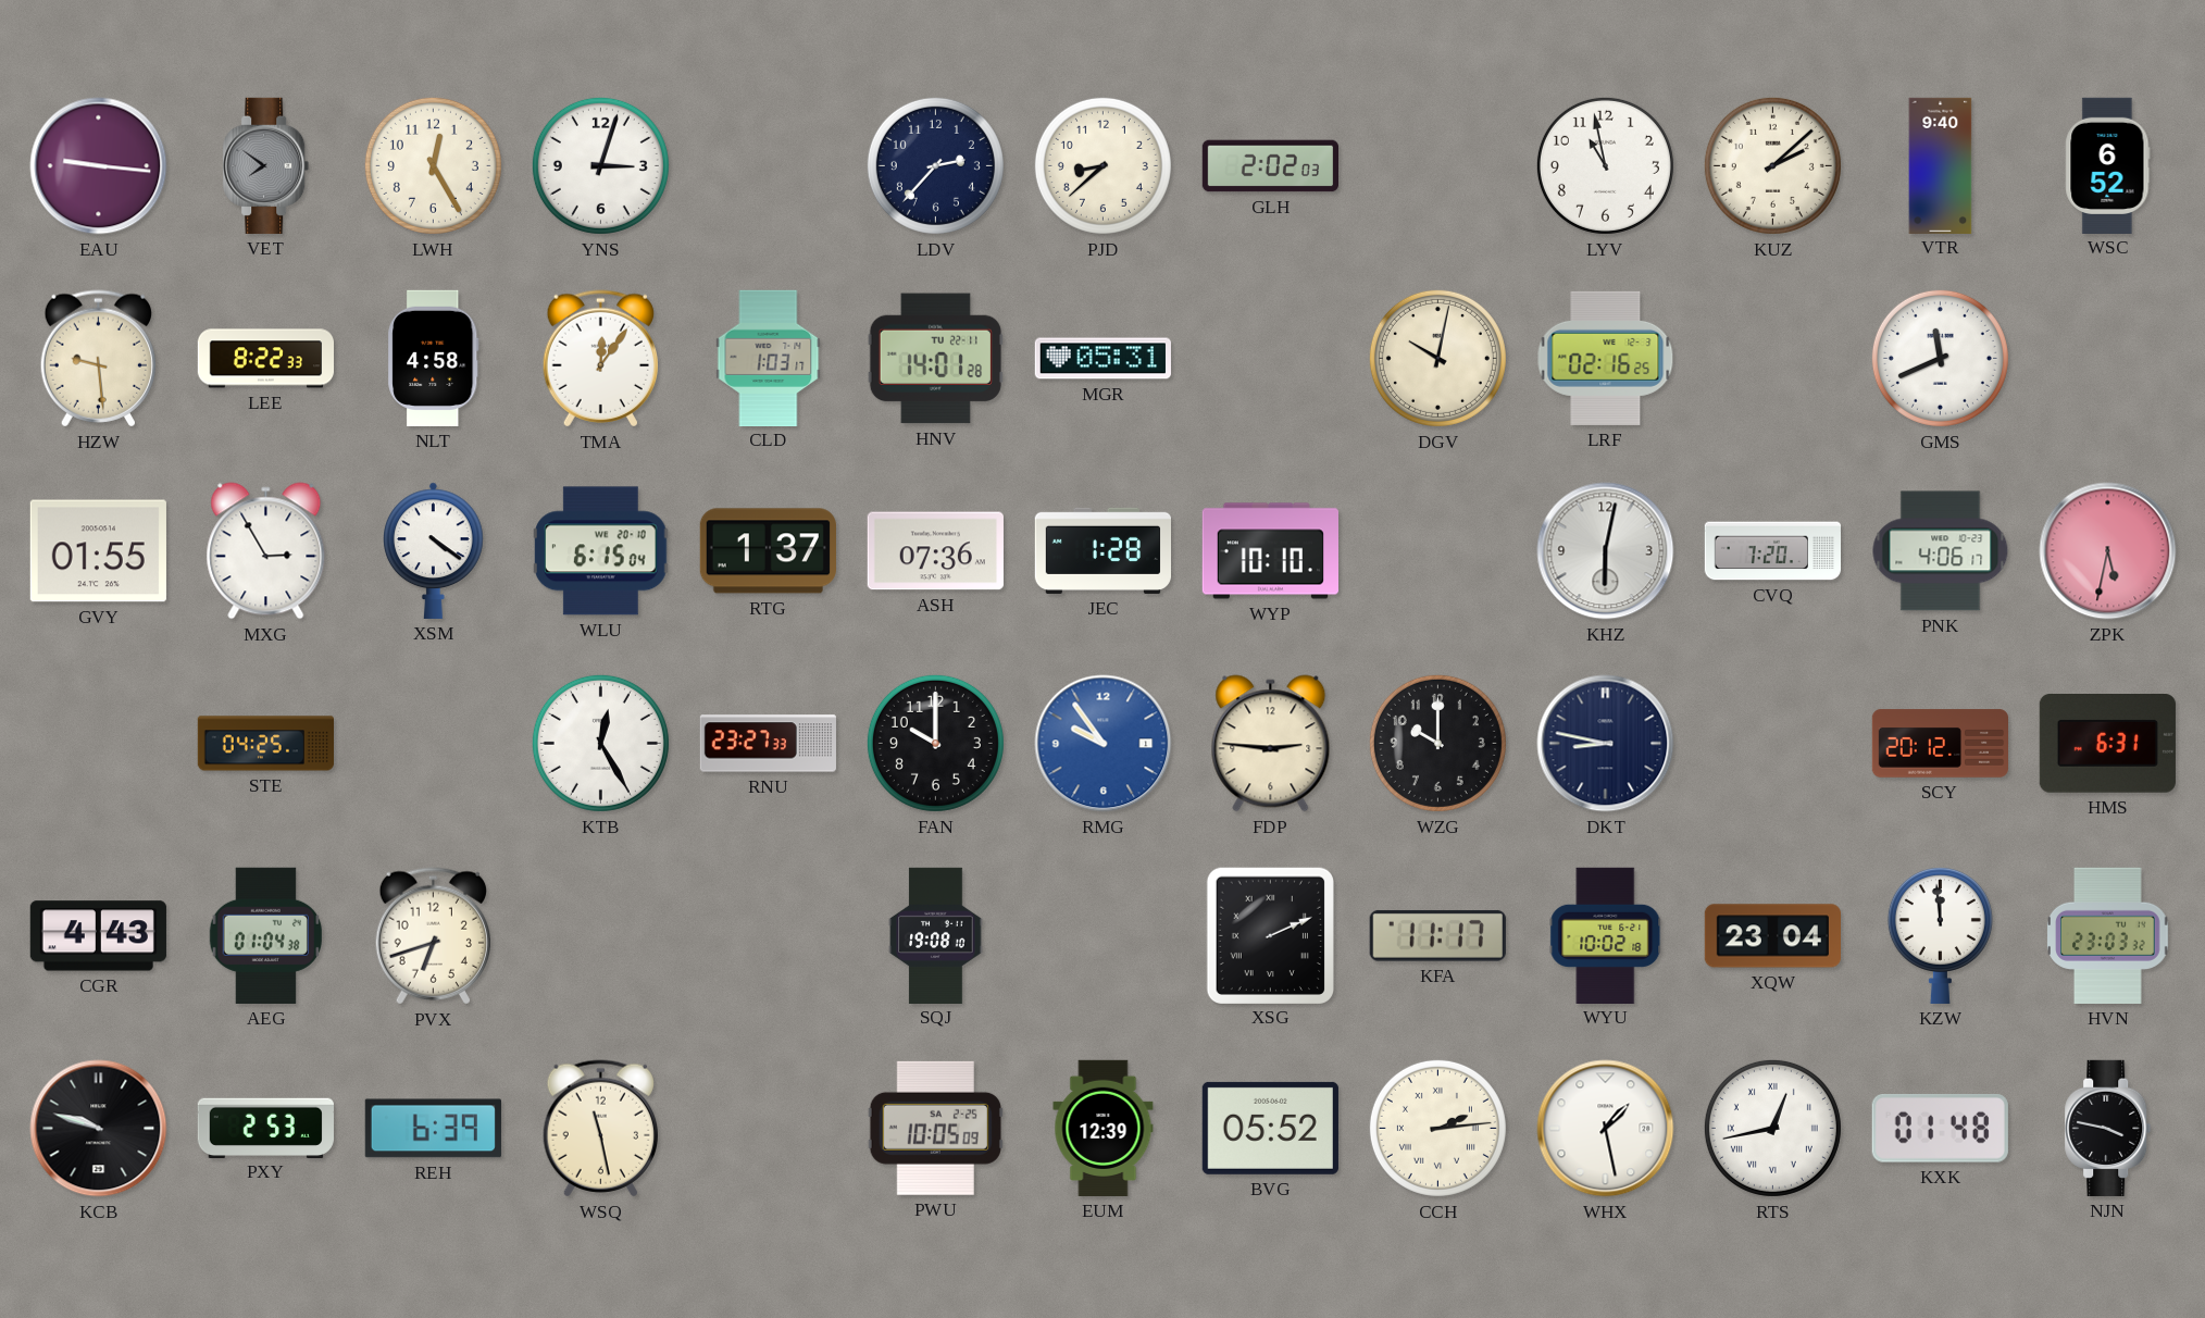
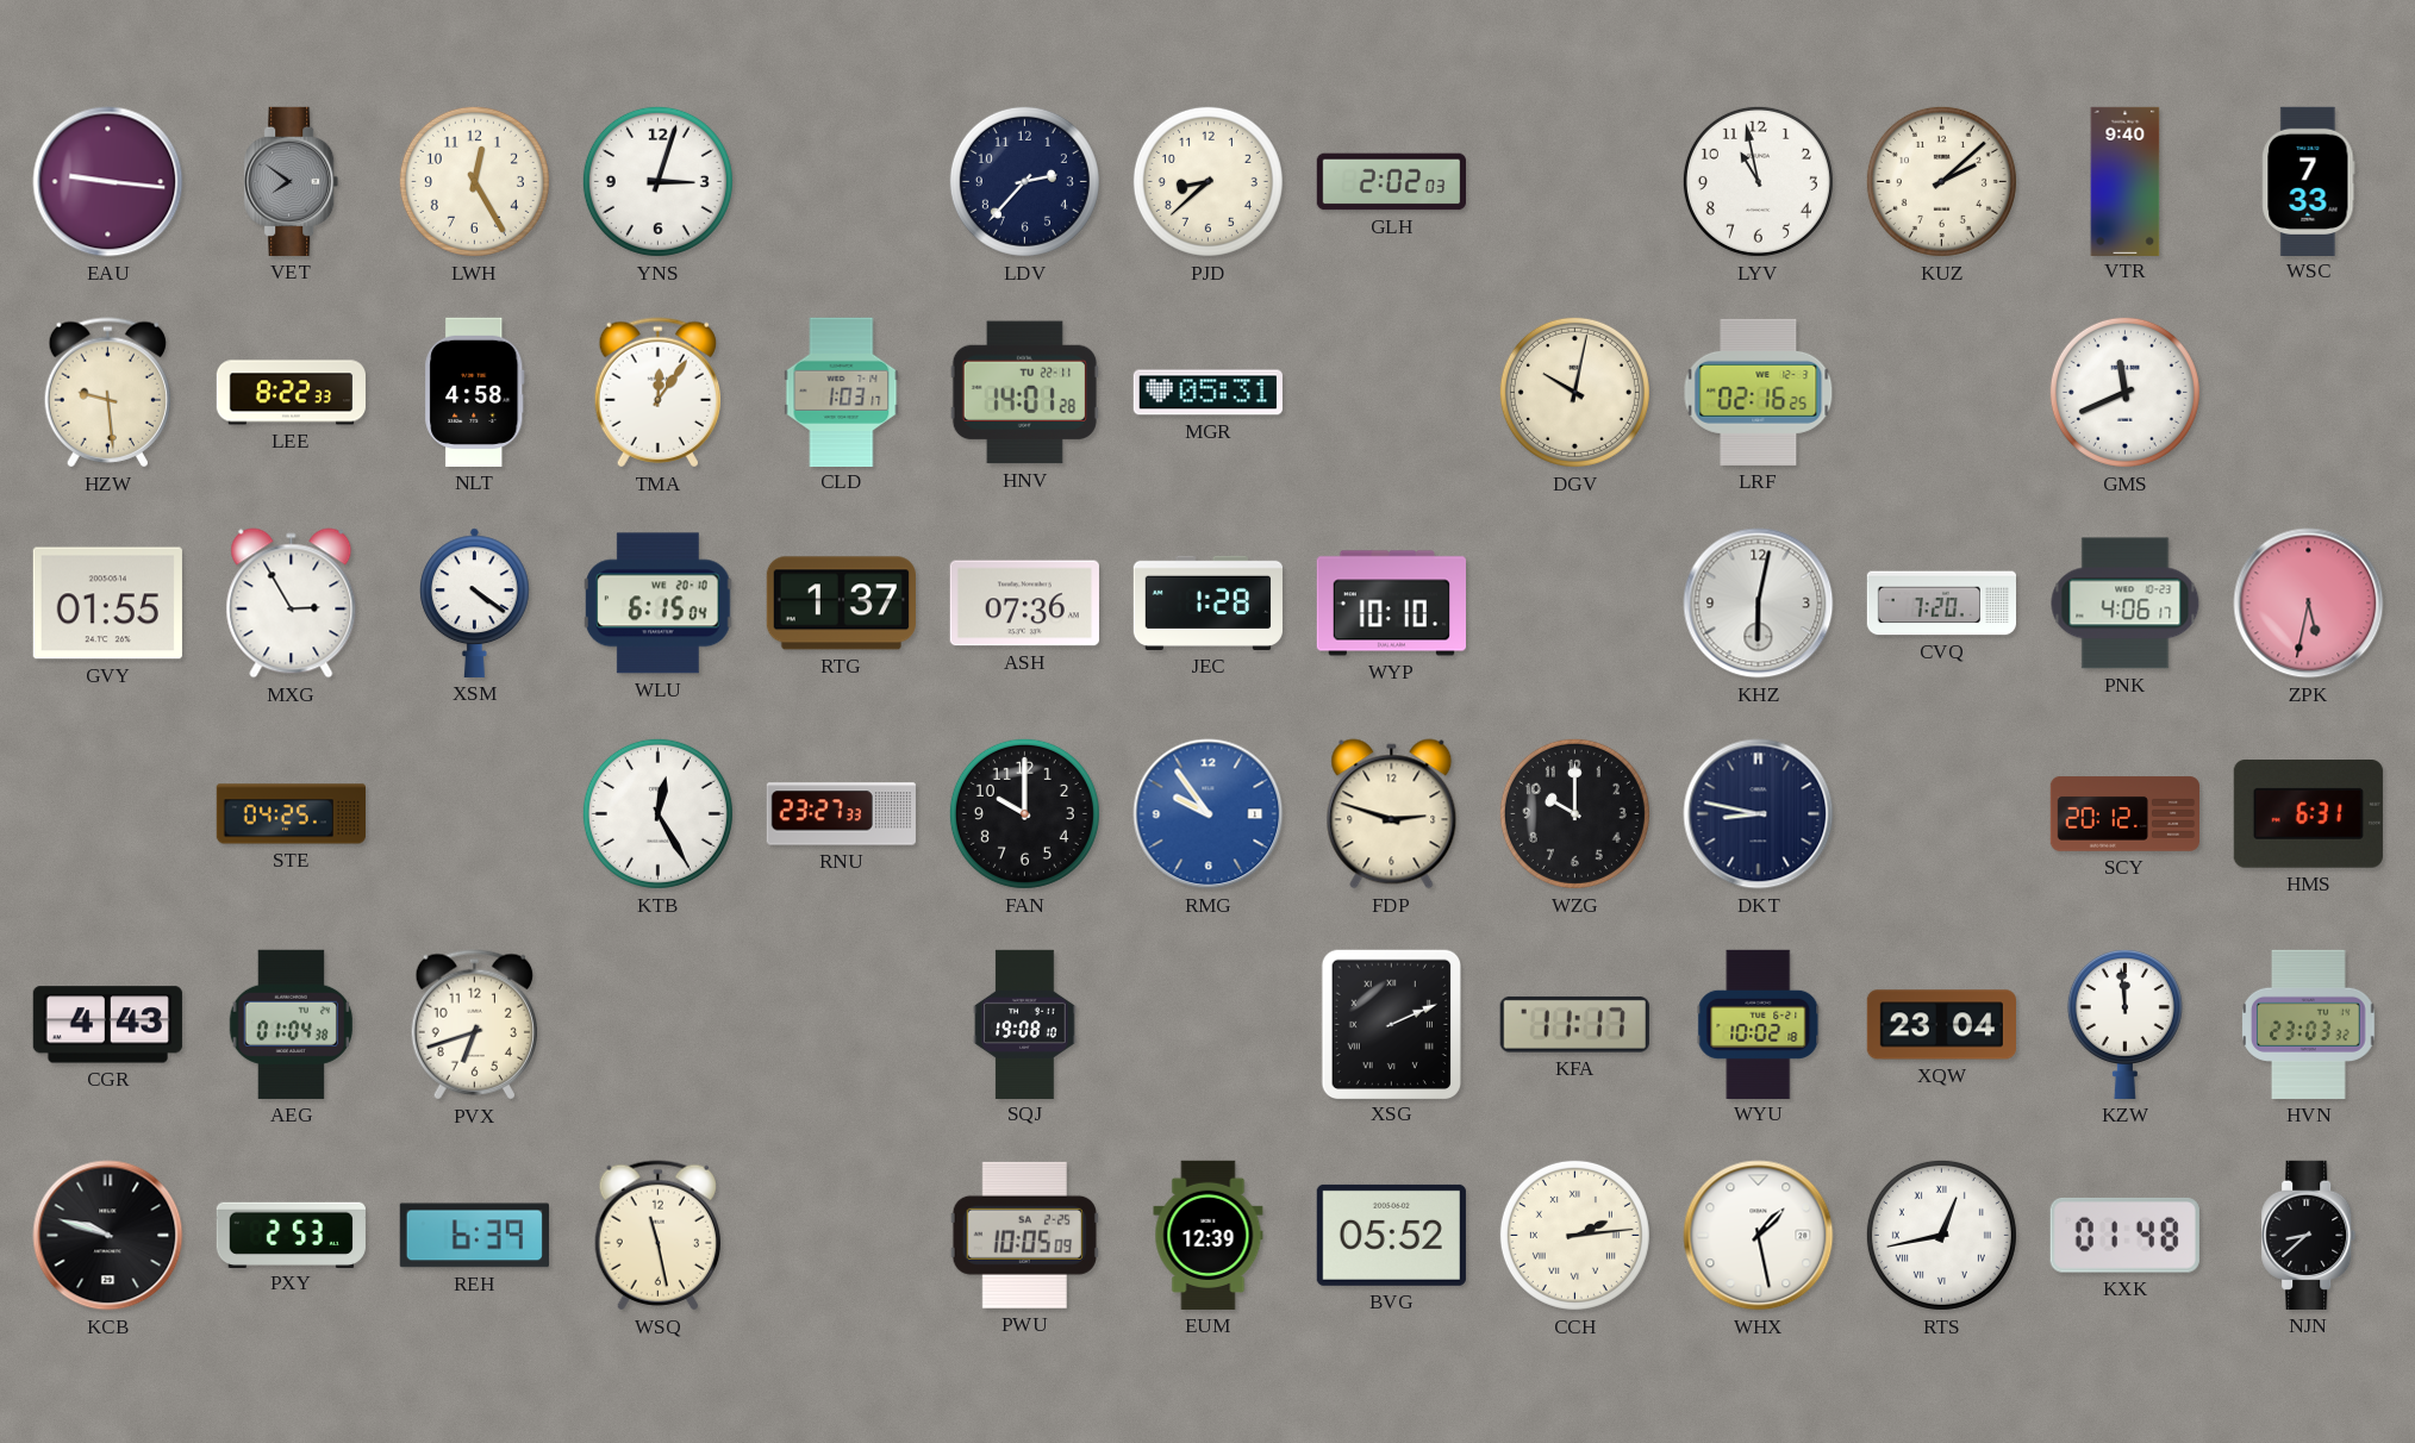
WSC: 6:52 -> 7:33
FDP: 2:46 -> 2:48
NJN: 3:47 -> 8:38
